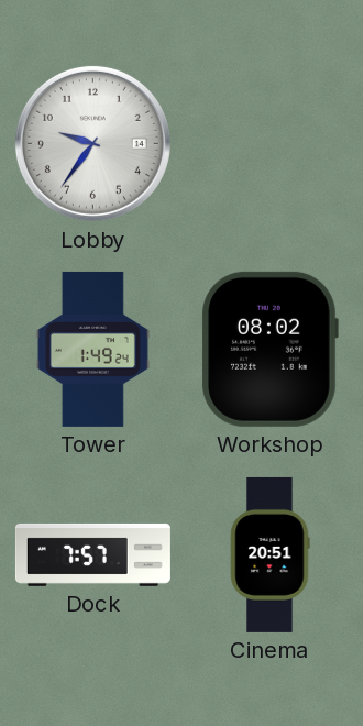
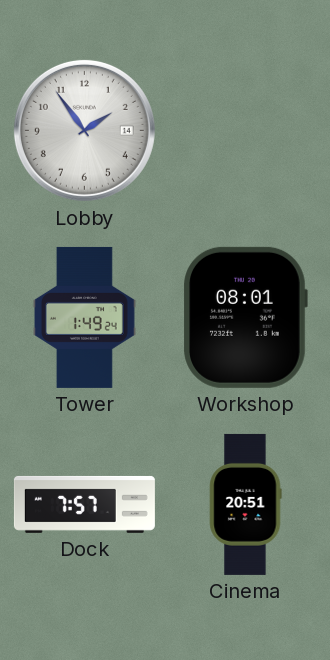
Lobby: 9:36 -> 1:54
Workshop: 08:02 -> 08:01
